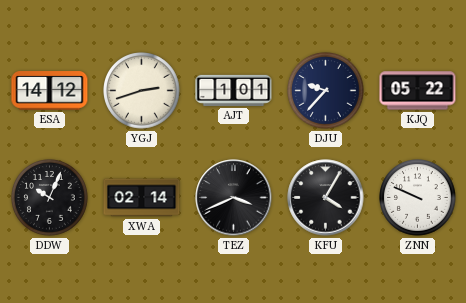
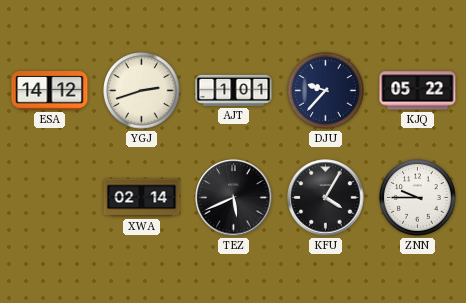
DDW: 10:04 -> none
TEZ: 3:41 -> 5:41
ZNN: 9:49 -> 9:45
